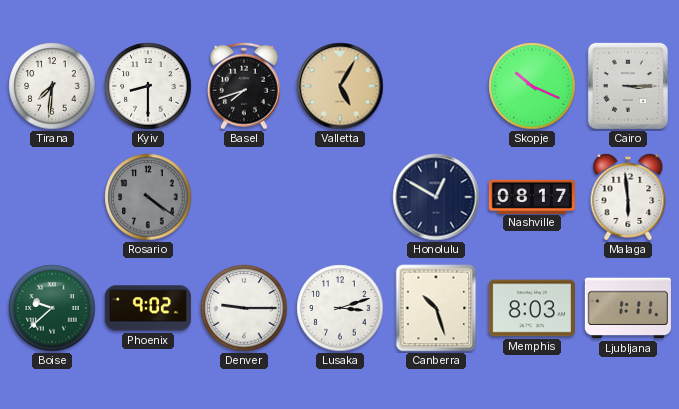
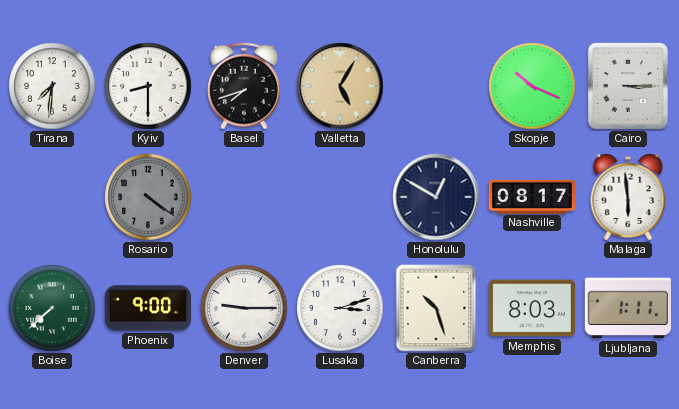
Boise: 9:38 -> 7:38
Phoenix: 9:02 -> 9:00
